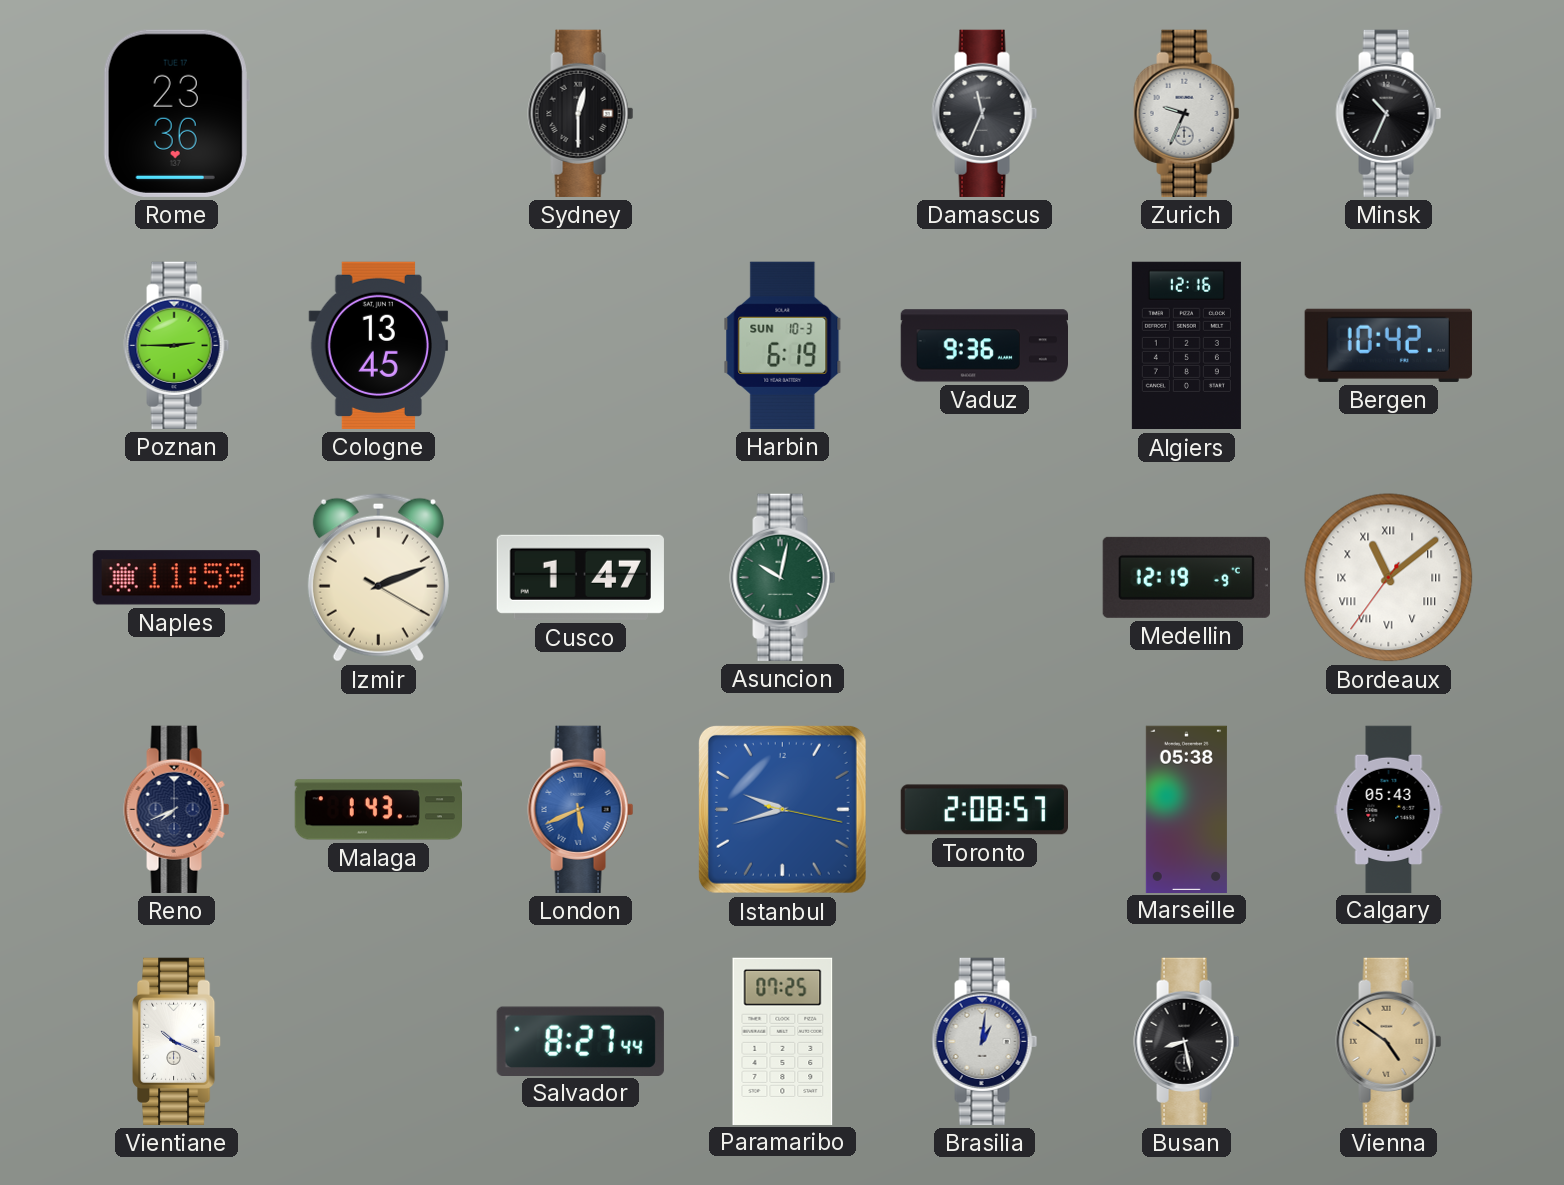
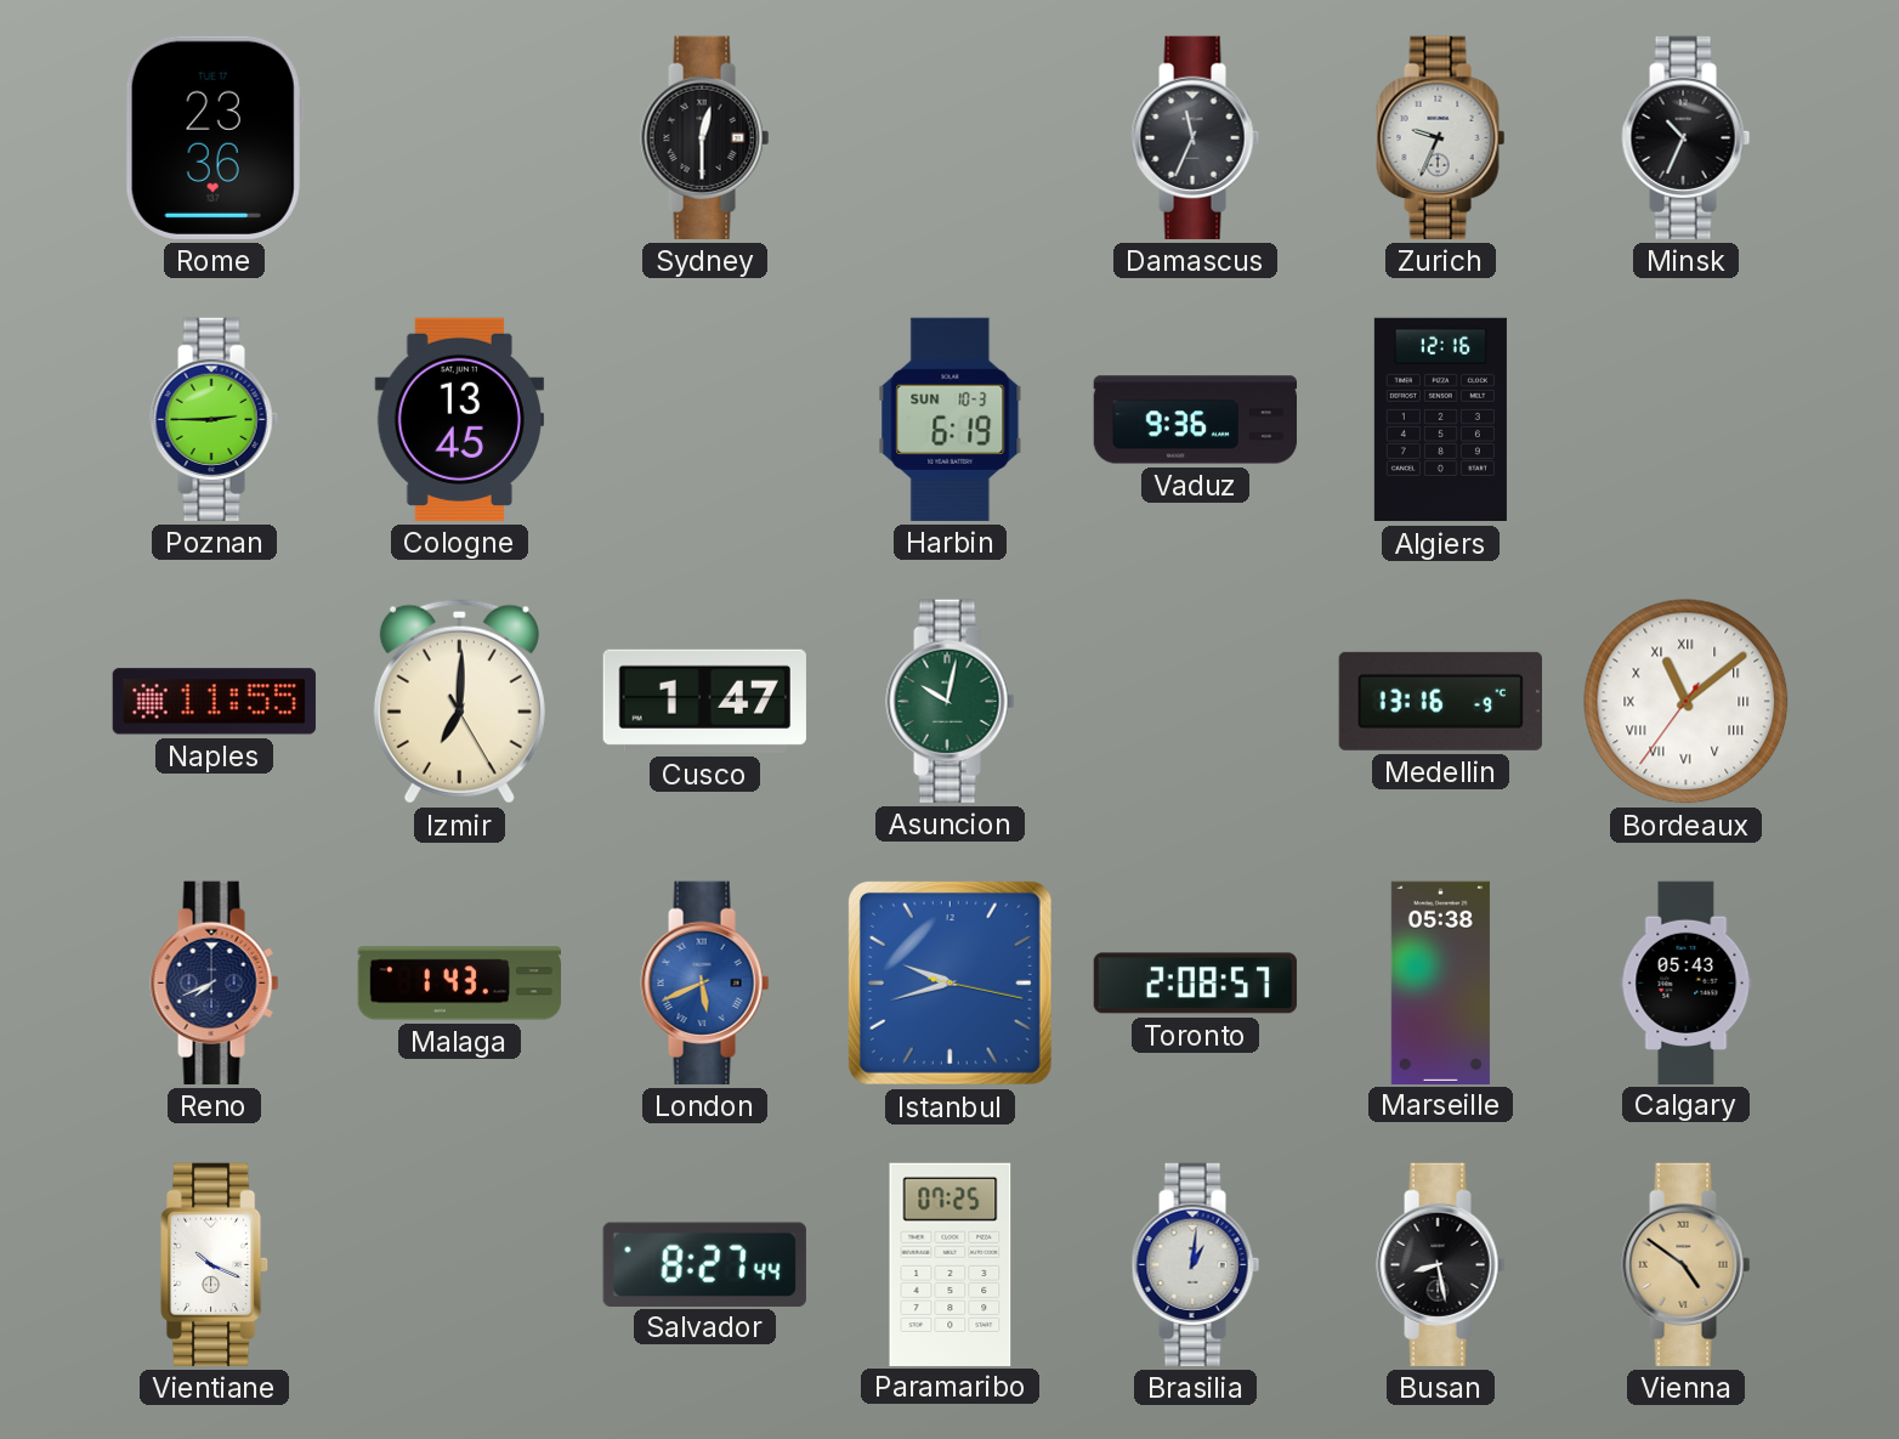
Bergen: 10:42 -> none
Naples: 11:59 -> 11:55
Izmir: 2:11 -> 7:00
Medellin: 12:19 -> 13:16
